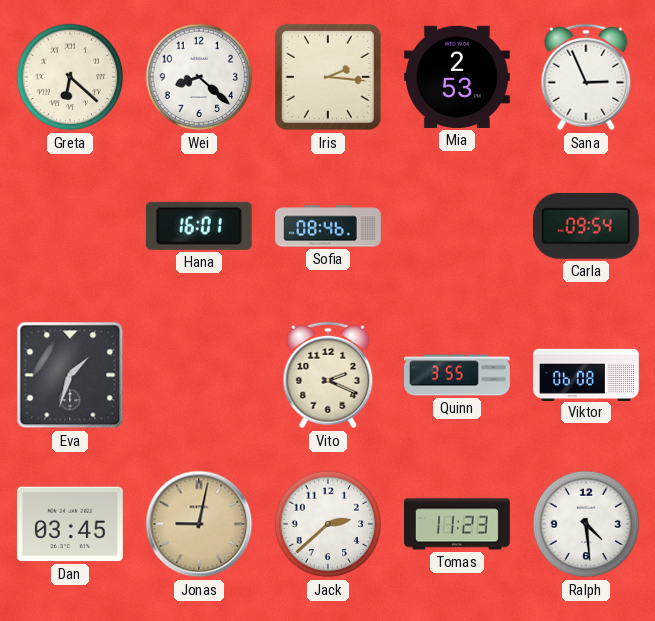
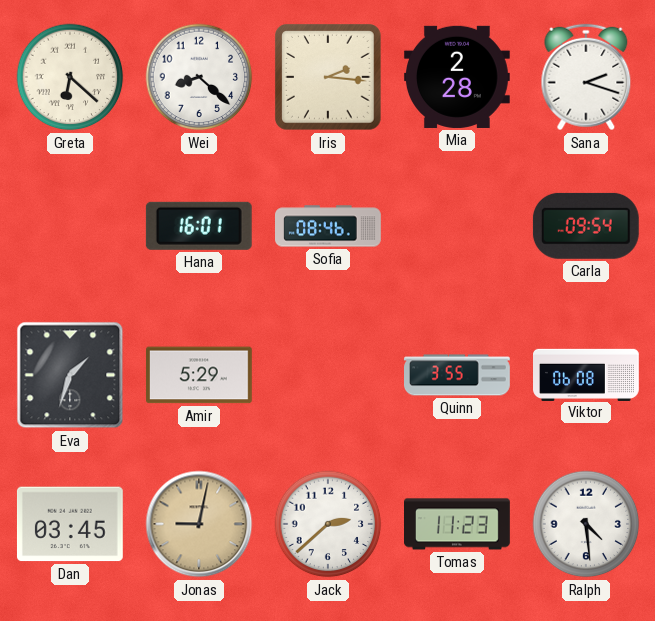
Mia: 2:53 -> 2:28
Sana: 2:56 -> 2:18
Amir: none -> 5:29
Vito: 2:19 -> none
